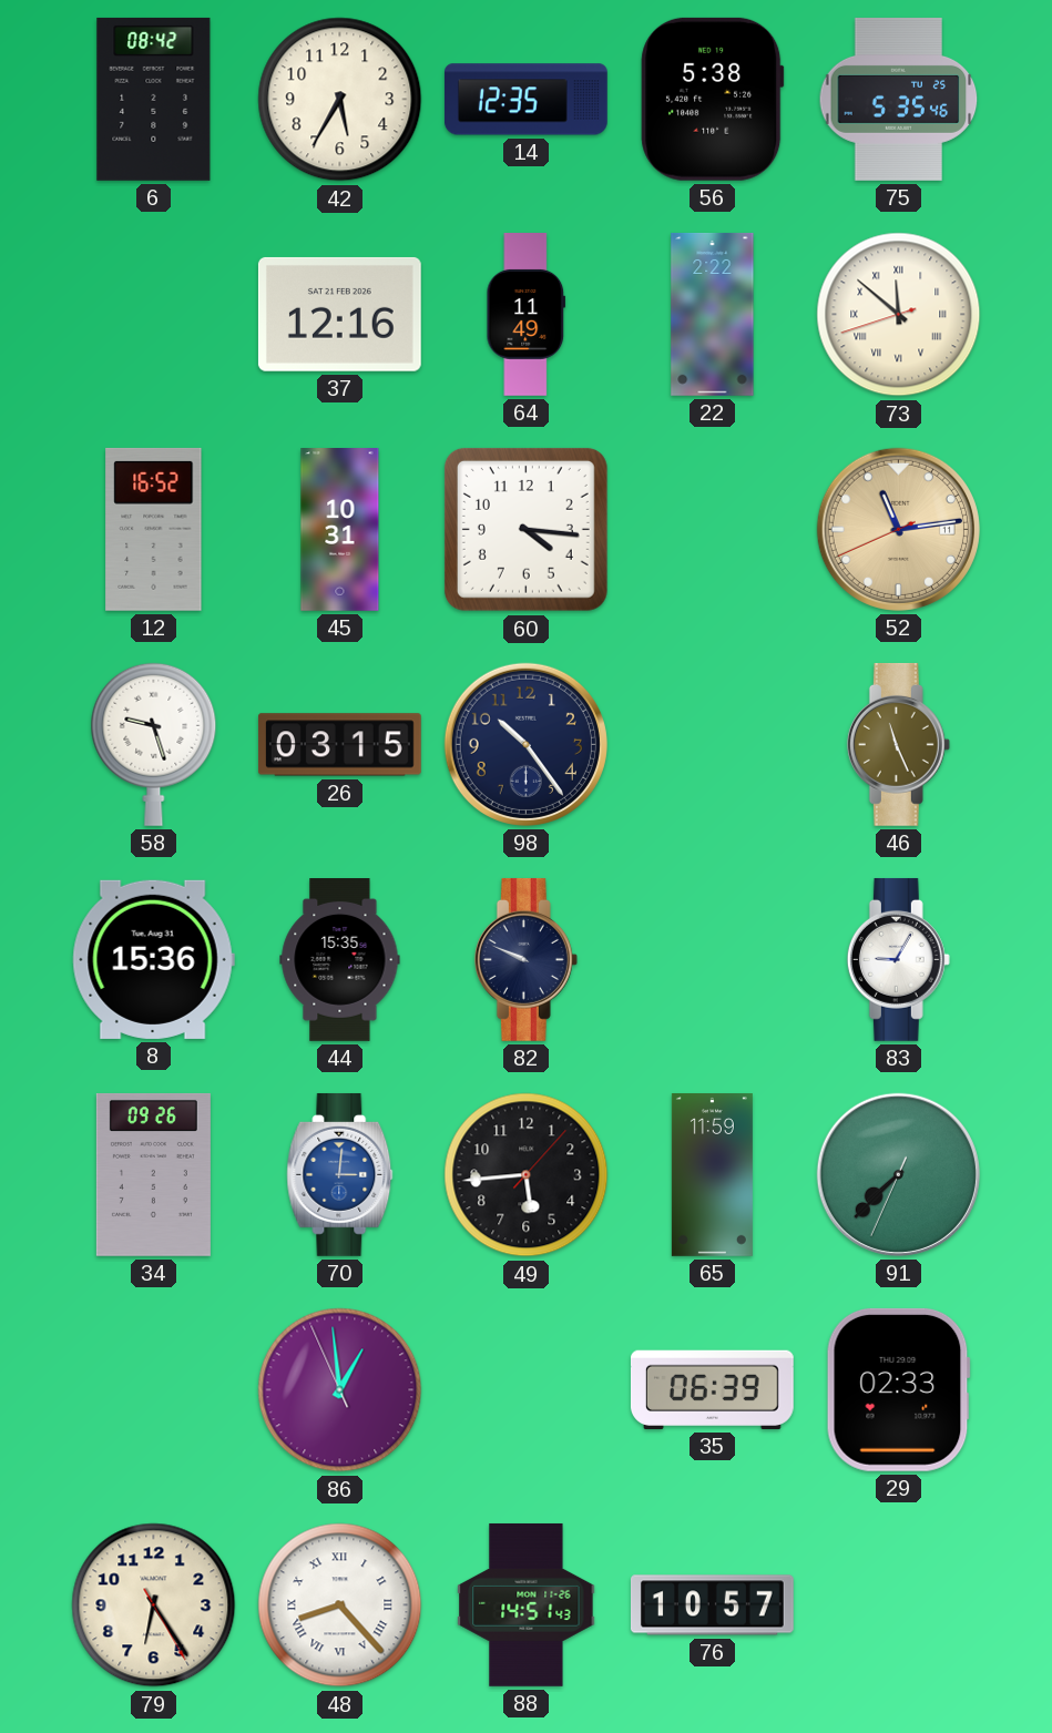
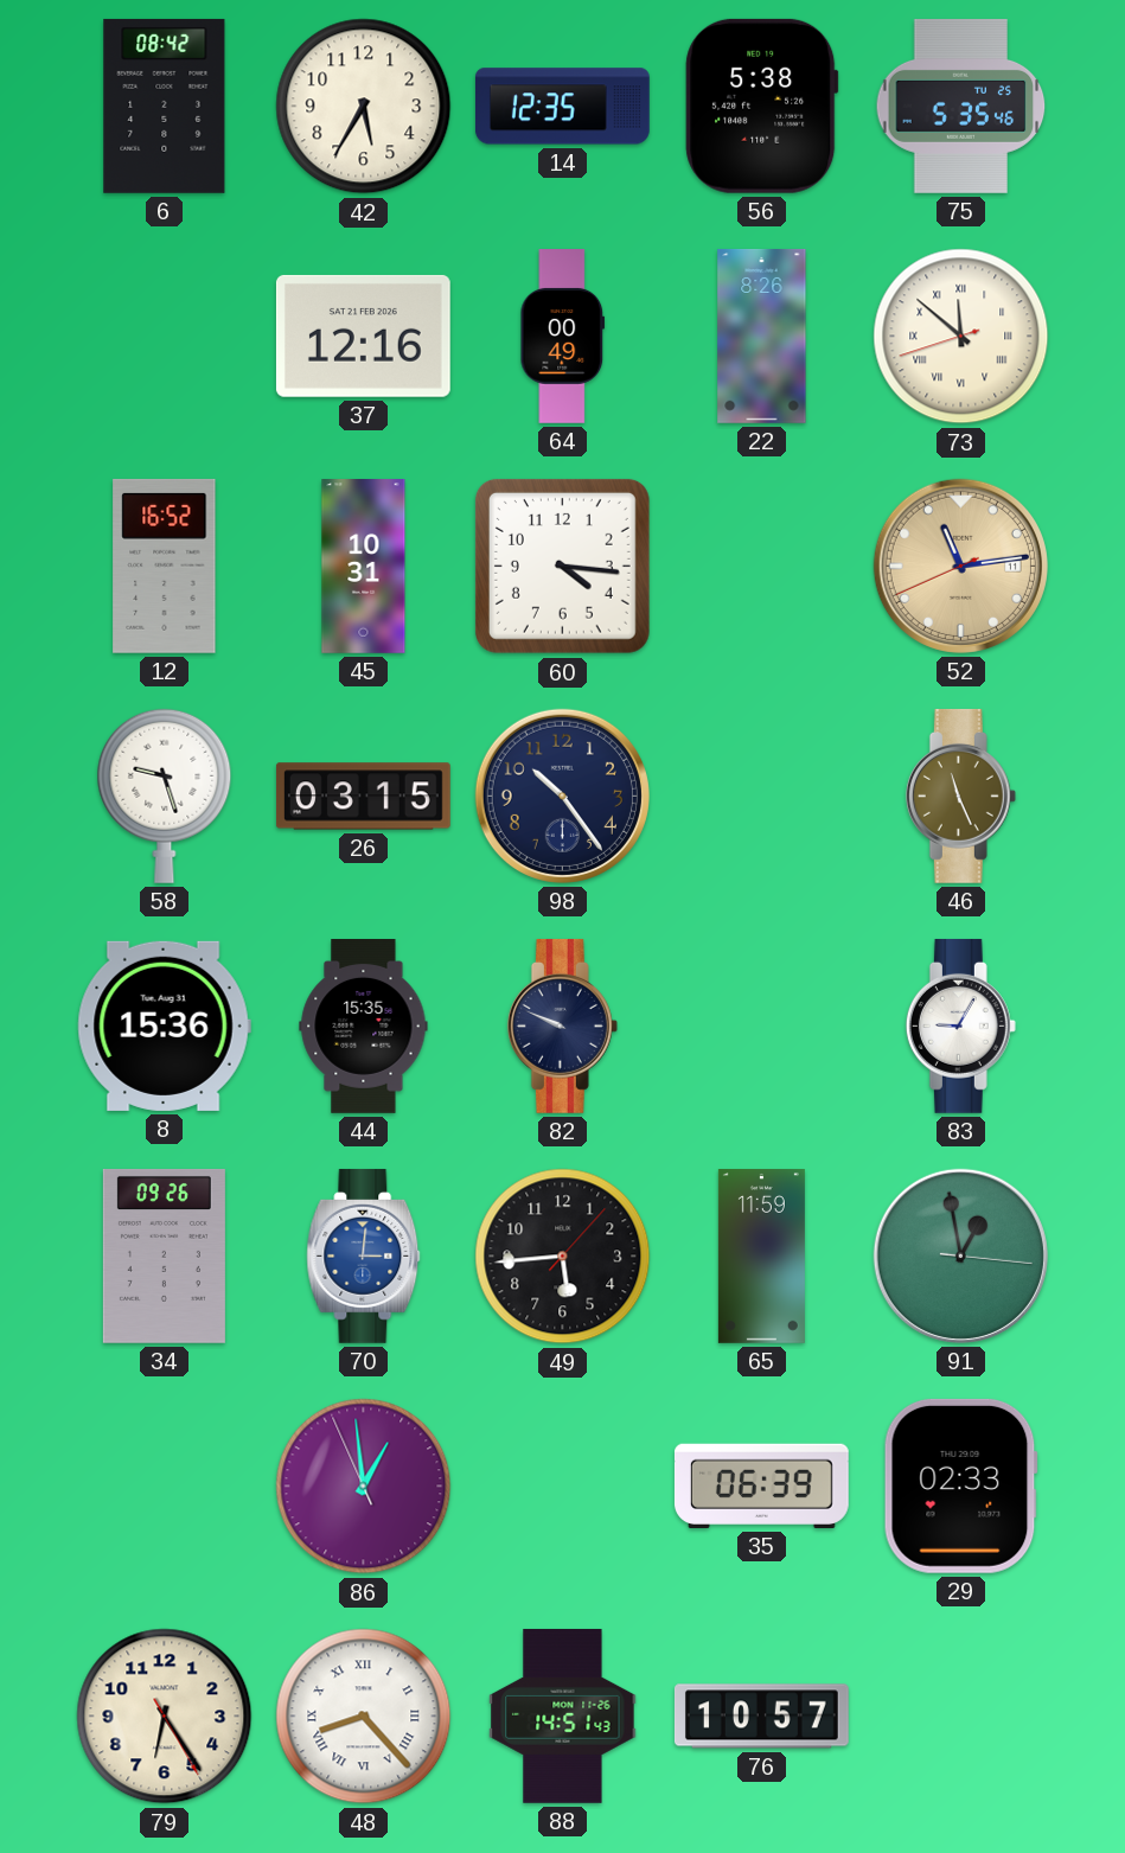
64: 11:49 -> 00:49
22: 2:22 -> 8:26
91: 7:37 -> 12:58
